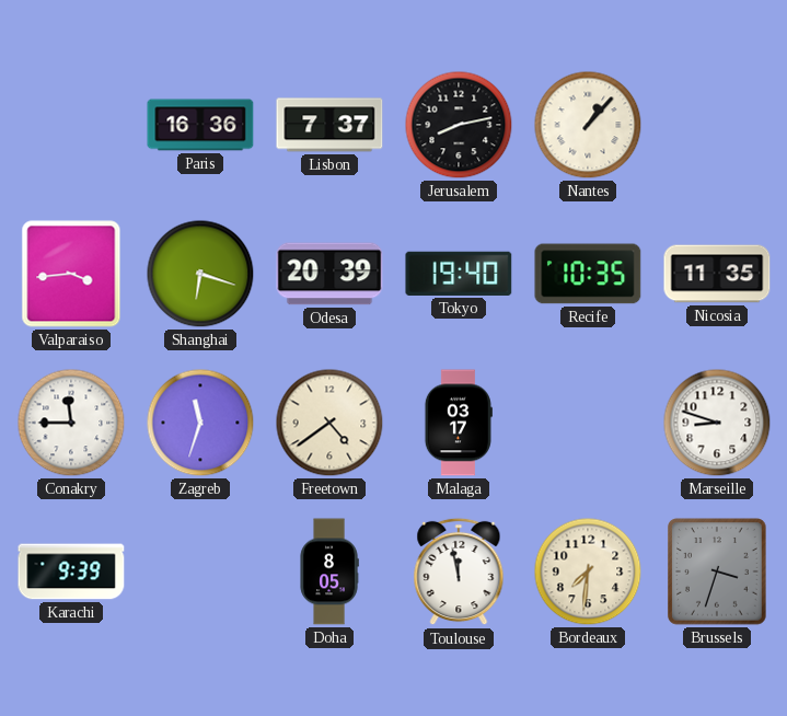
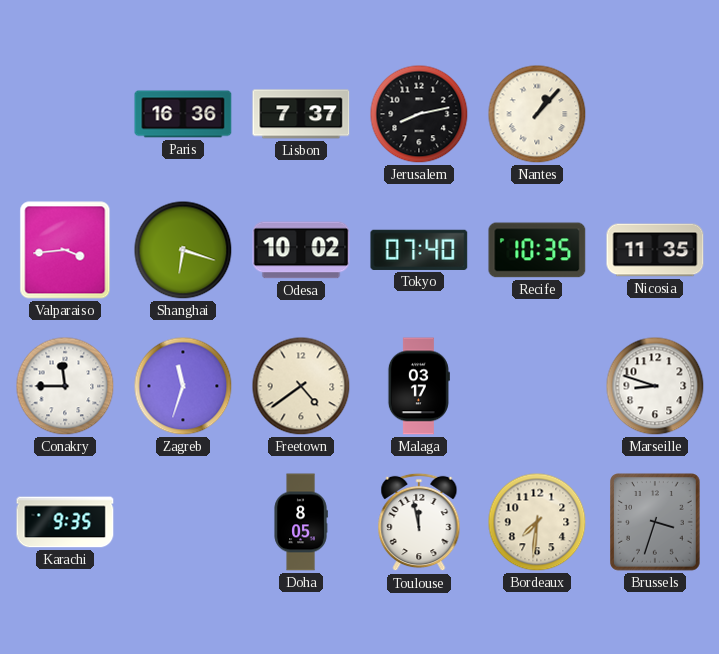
Odesa: 20:39 -> 10:02
Tokyo: 19:40 -> 07:40
Karachi: 9:39 -> 9:35
